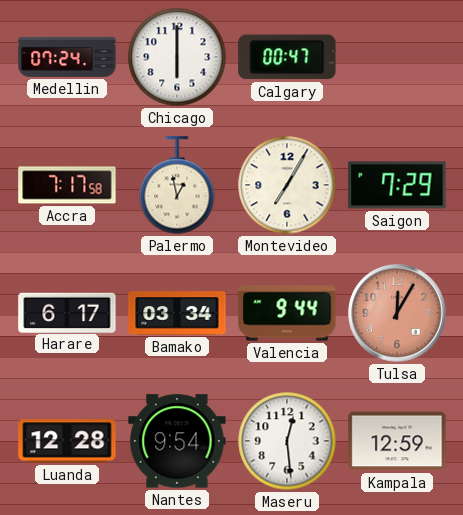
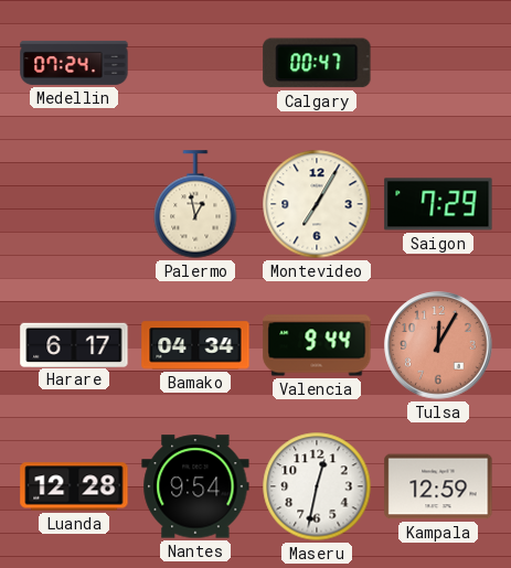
Chicago: 6:00 -> none
Accra: 7:17 -> none
Bamako: 03:34 -> 04:34
Maseru: 12:29 -> 12:32
